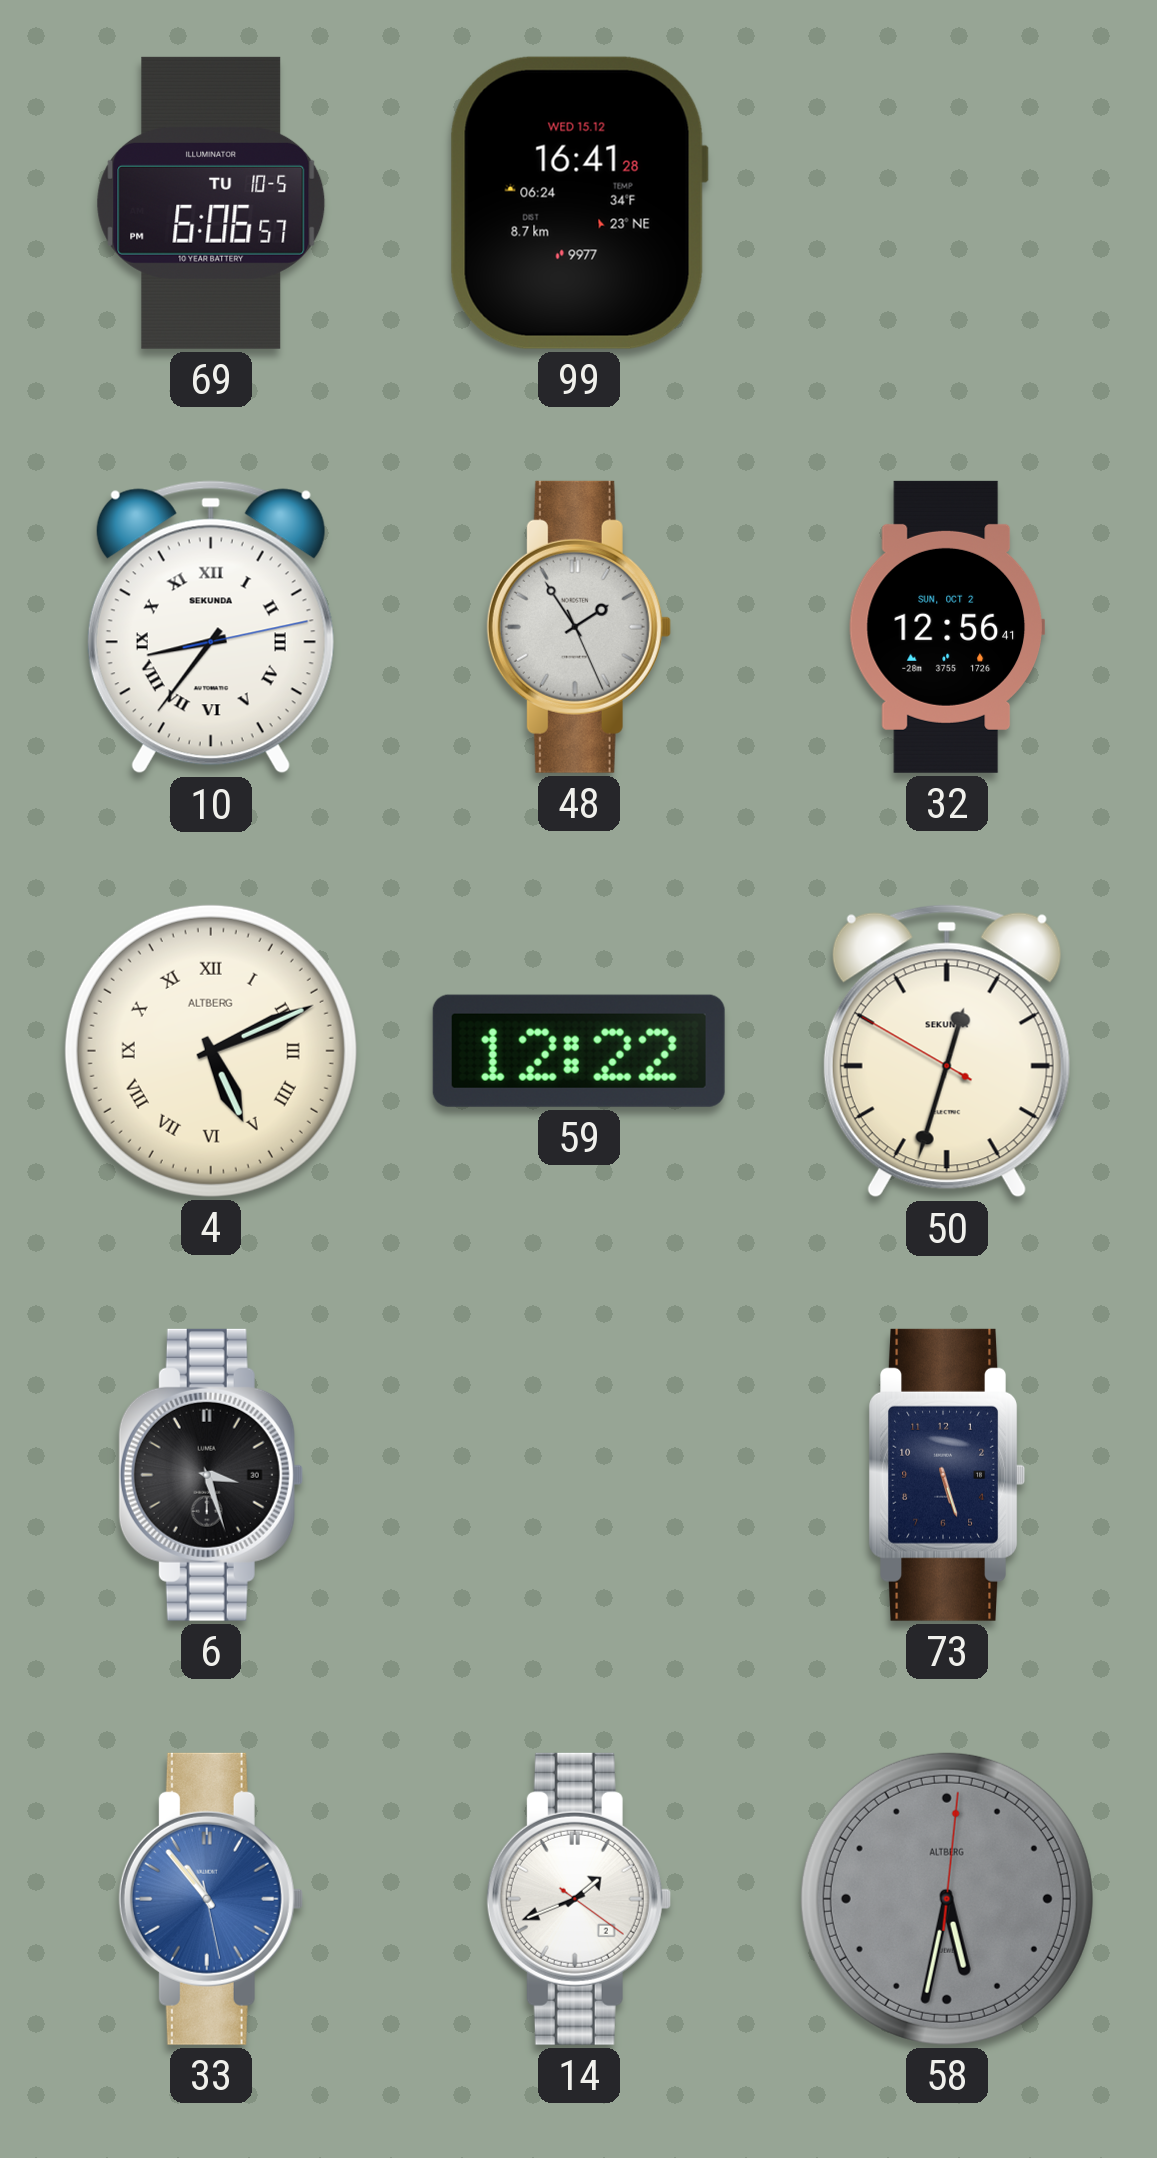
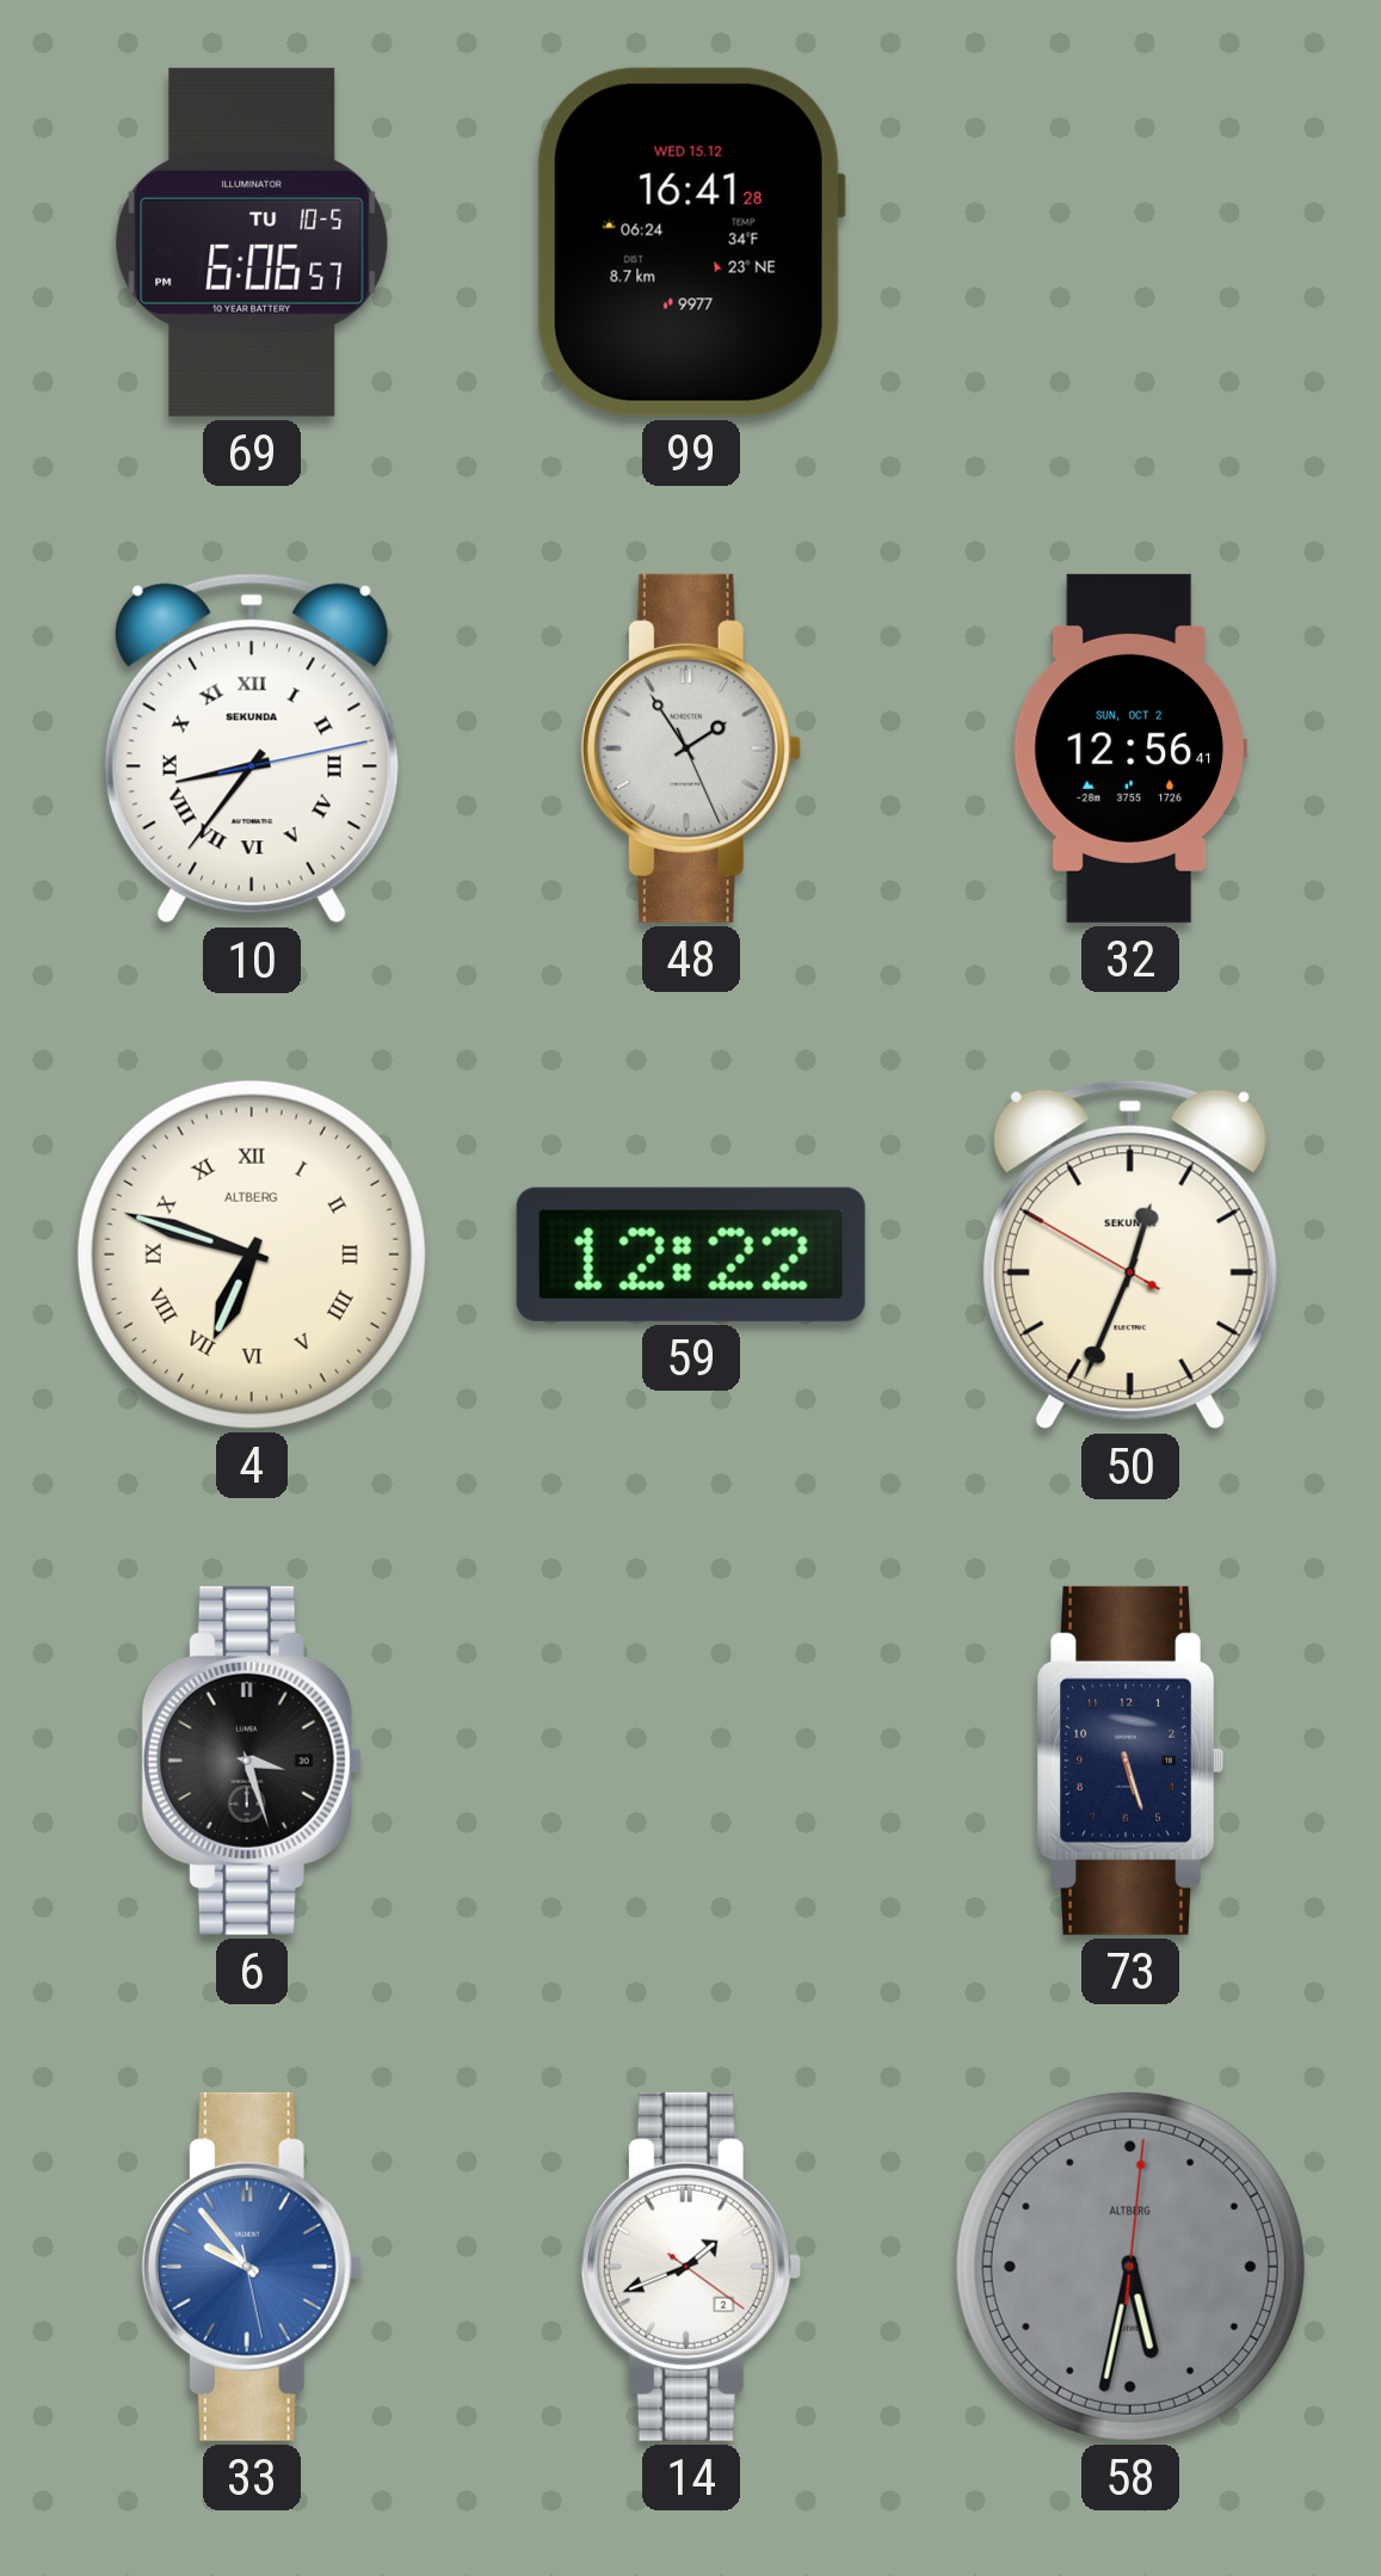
4: 5:11 -> 6:48
50: 12:32 -> 12:33
33: 10:53 -> 9:53
